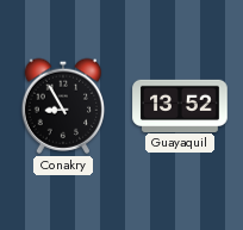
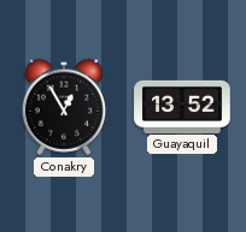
Conakry: 8:55 -> 12:55
